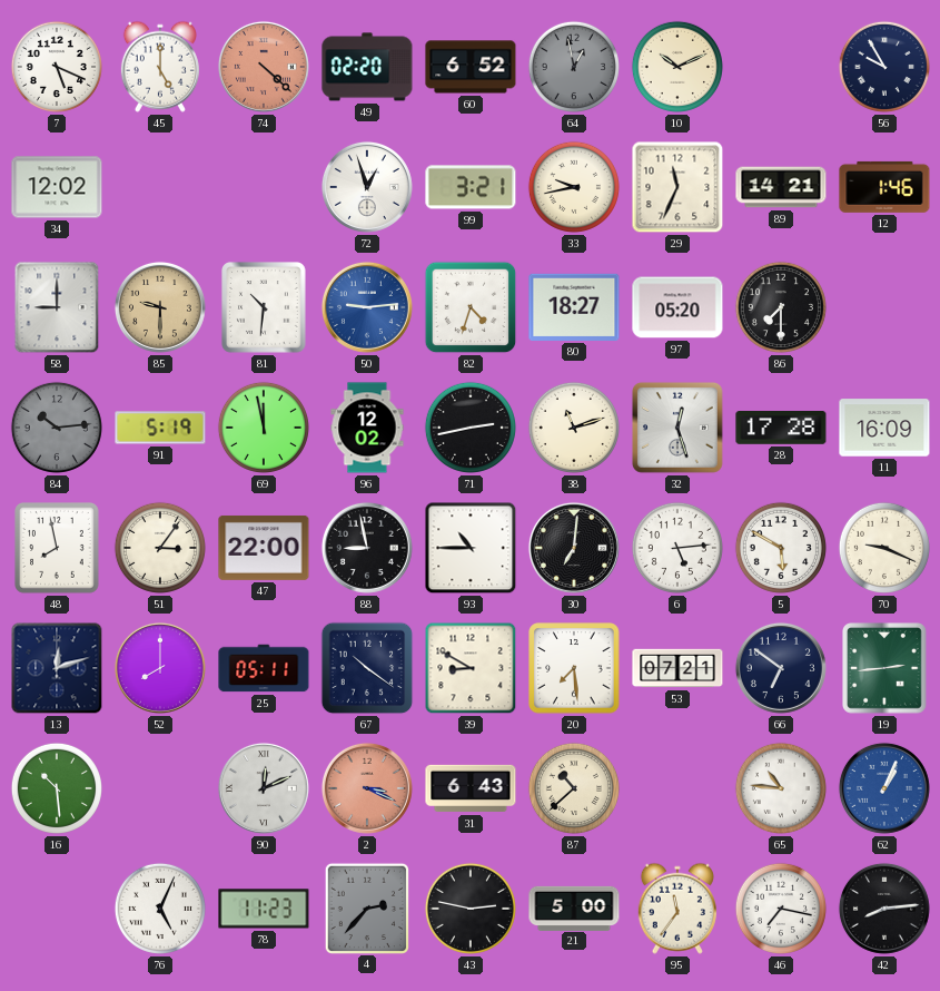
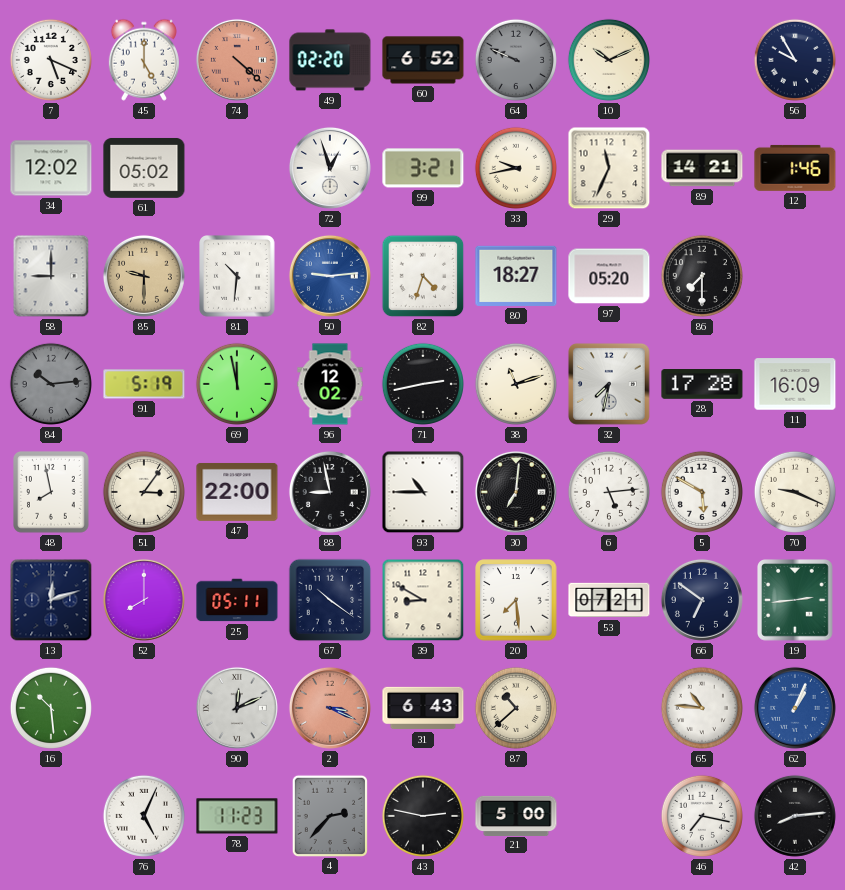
64: 12:58 -> 9:49
61: none -> 05:02
32: 12:27 -> 7:32
95: 11:36 -> none
